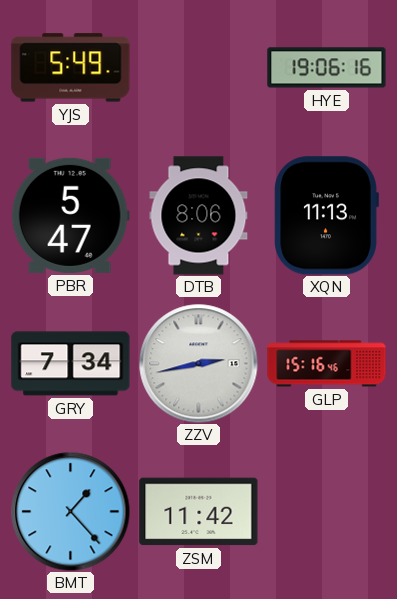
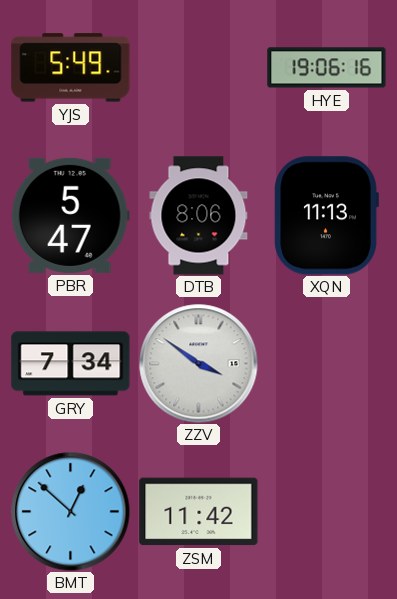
ZZV: 2:43 -> 3:51
GLP: 15:16 -> none
BMT: 1:23 -> 12:52
